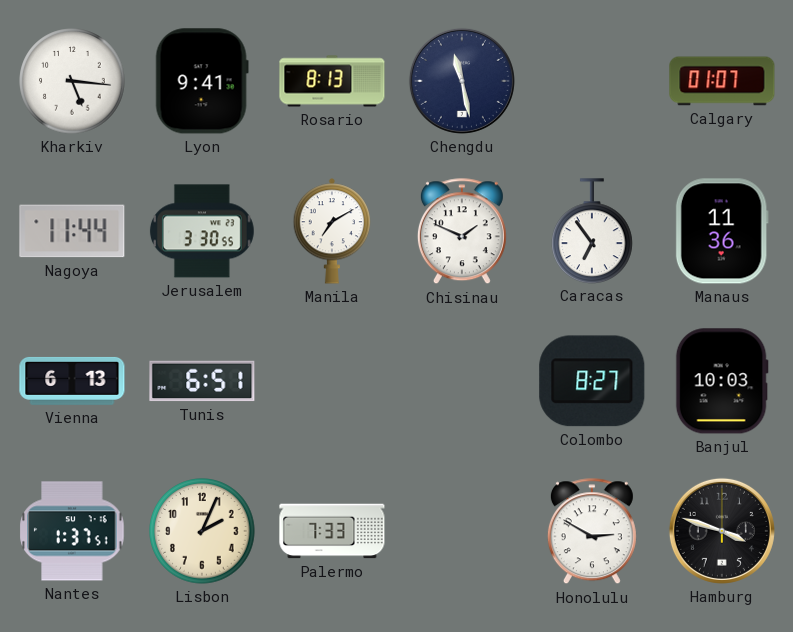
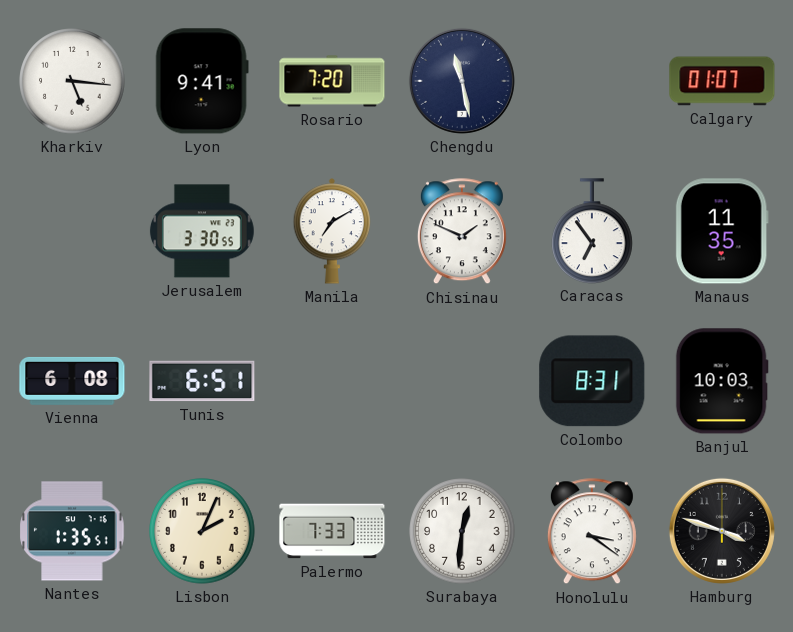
Rosario: 8:13 -> 7:20
Nagoya: 11:44 -> none
Manaus: 11:36 -> 11:35
Vienna: 6:13 -> 6:08
Colombo: 8:27 -> 8:31
Nantes: 1:37 -> 1:35
Surabaya: none -> 12:31
Honolulu: 2:50 -> 3:21
